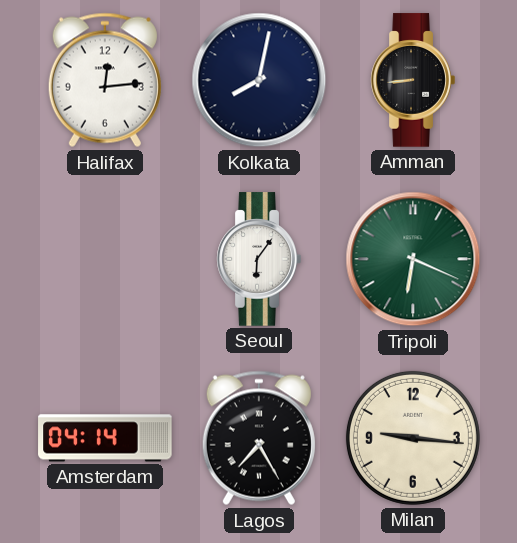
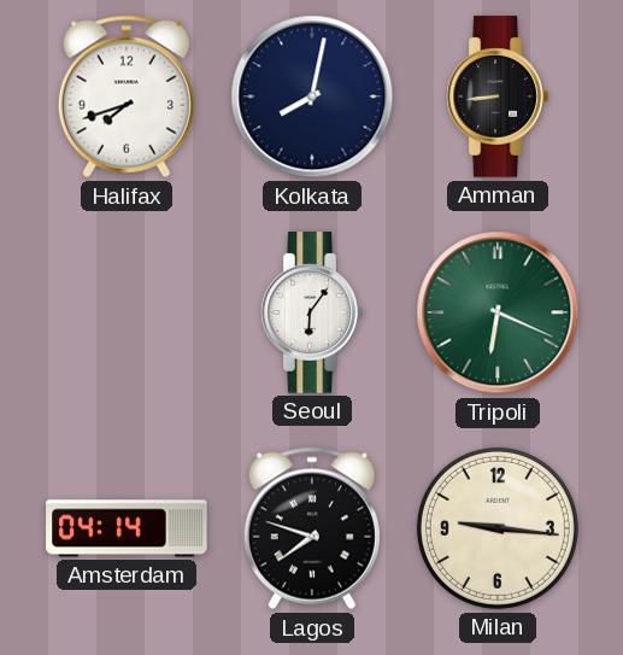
Halifax: 12:14 -> 7:42
Lagos: 7:25 -> 7:48
